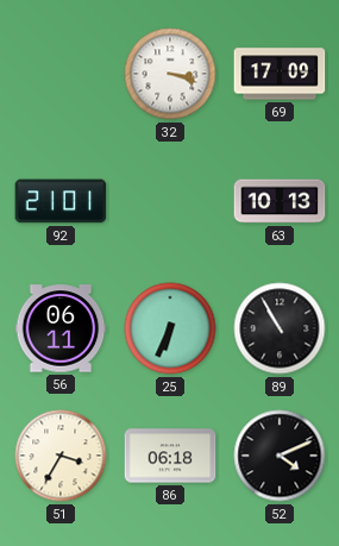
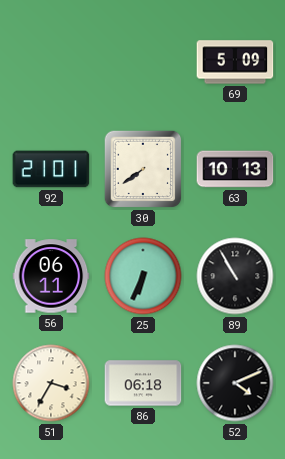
32: 3:18 -> none
69: 17:09 -> 5:09
30: none -> 7:39
